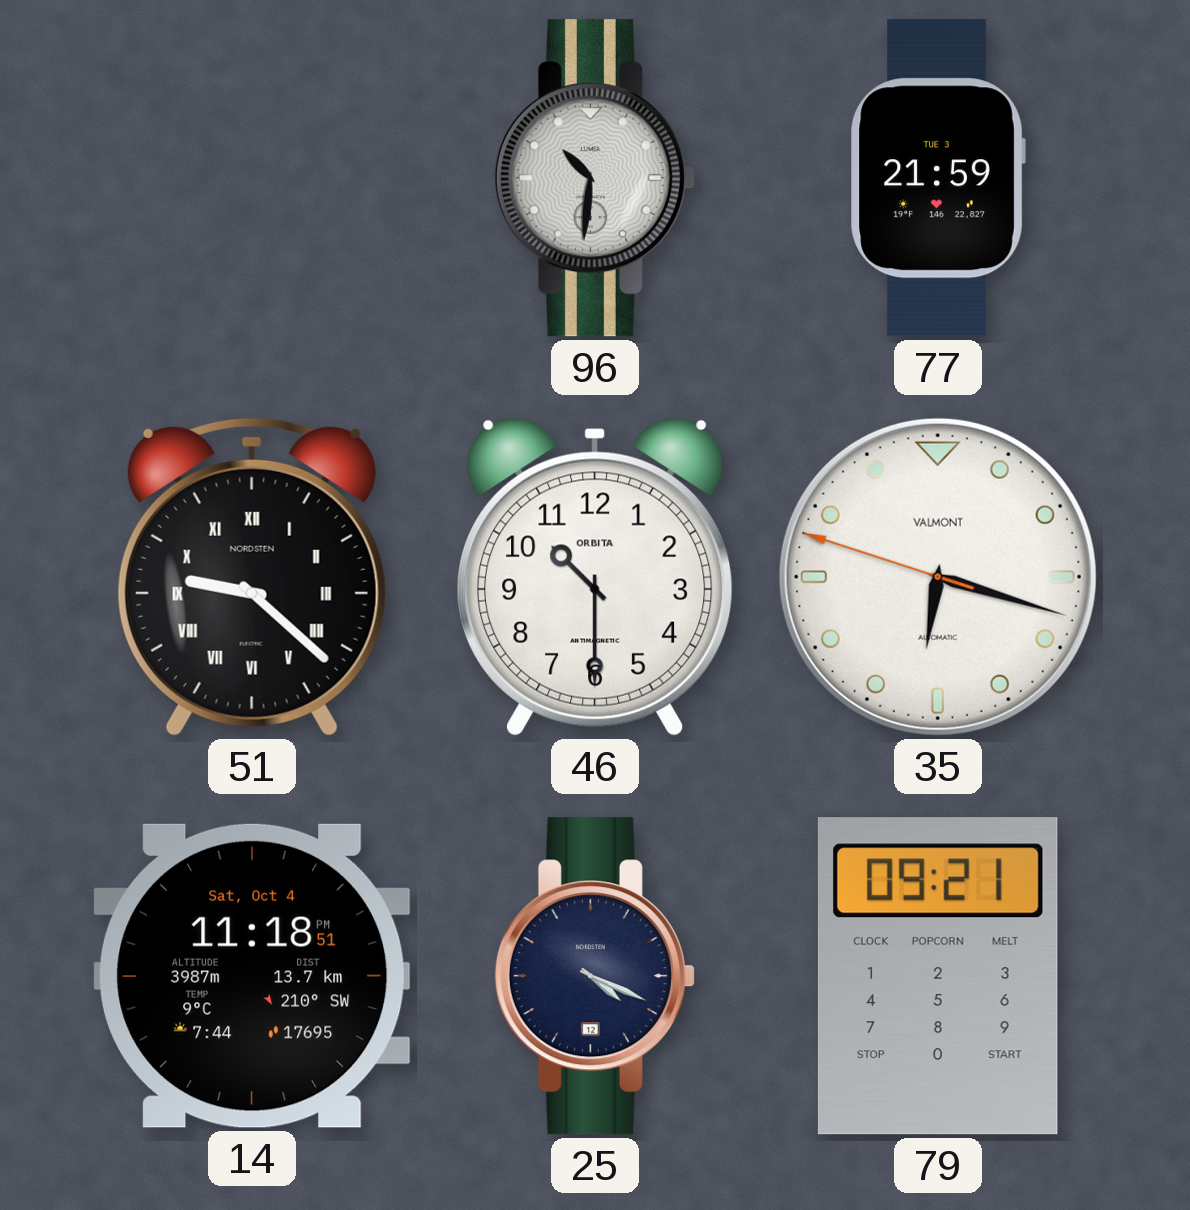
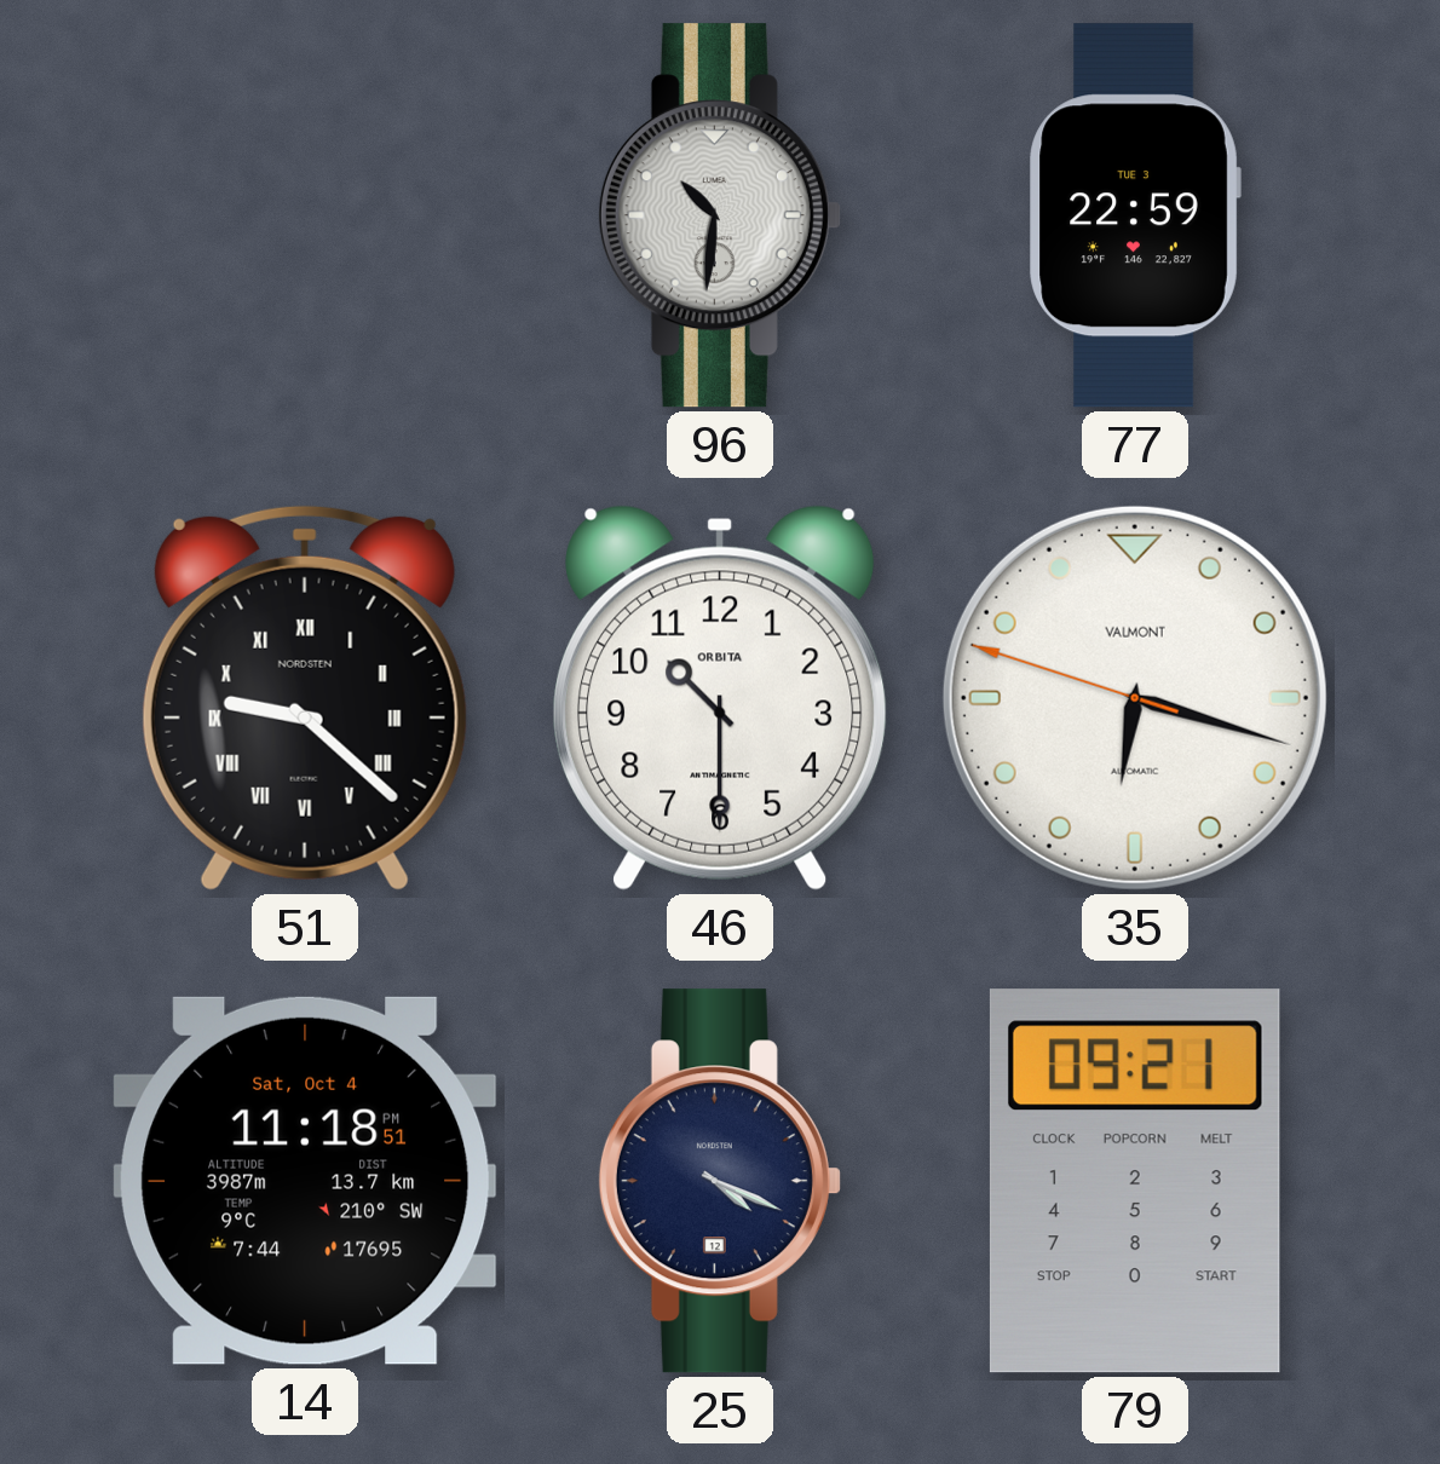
77: 21:59 -> 22:59
